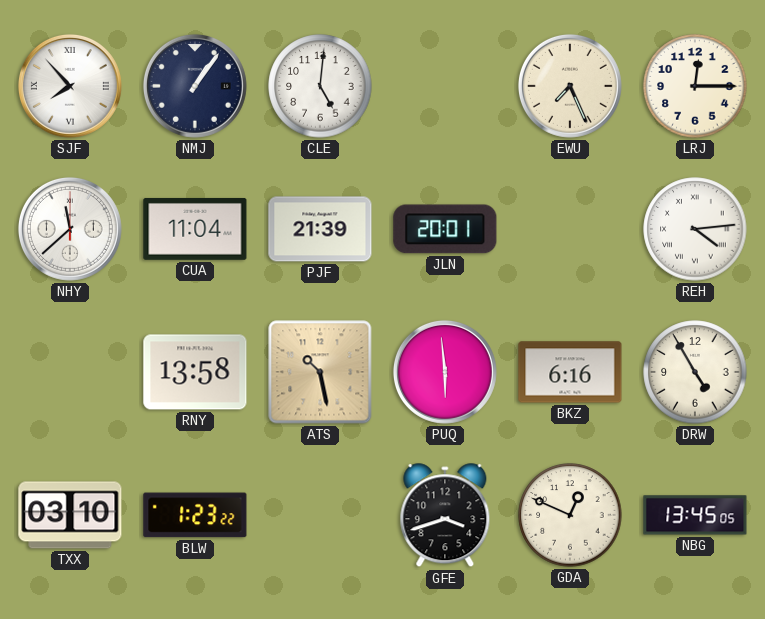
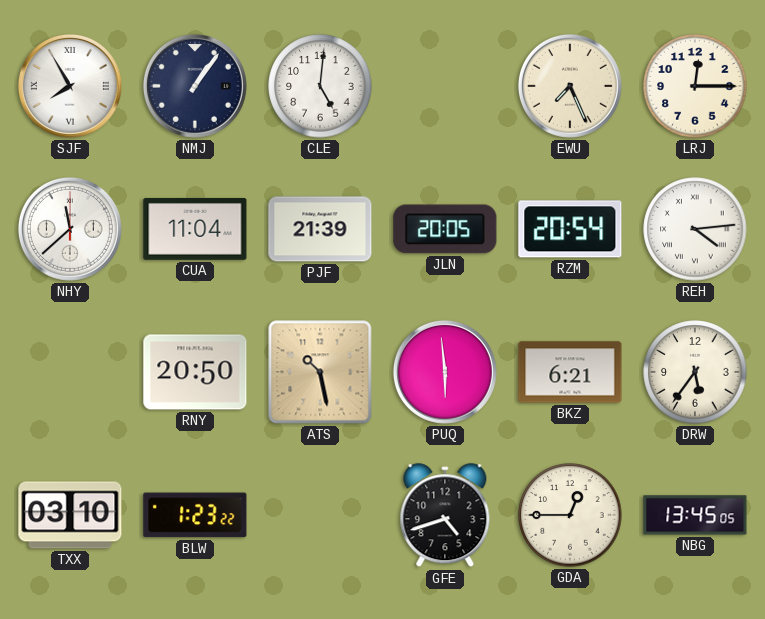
SJF: 7:53 -> 7:55
JLN: 20:01 -> 20:05
RZM: none -> 20:54
RNY: 13:58 -> 20:50
BKZ: 6:16 -> 6:21
DRW: 4:55 -> 5:36
GFE: 3:42 -> 4:42
GDA: 12:49 -> 12:45
